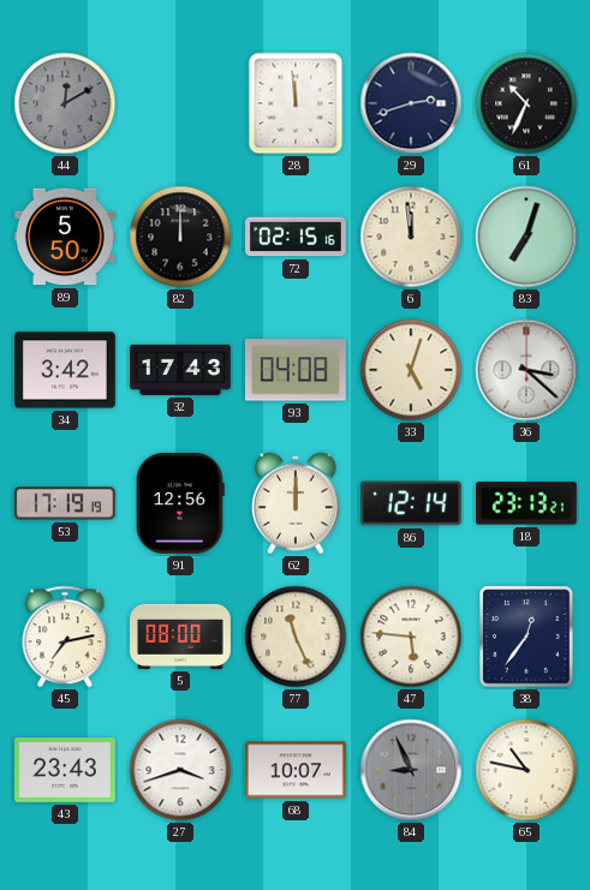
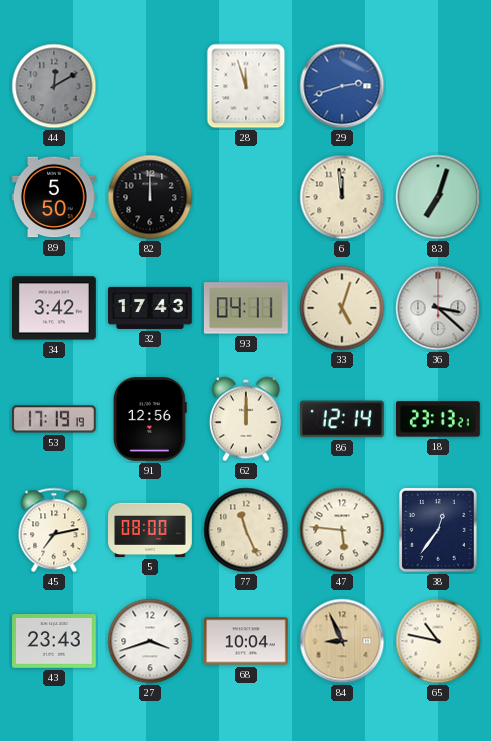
28: 11:59 -> 11:57
29 dial: navy -> blue
61: 10:34 -> none
72: 02:15 -> none
93: 04:08 -> 04:11
68: 10:07 -> 10:04
84 dial: grey -> champagne
